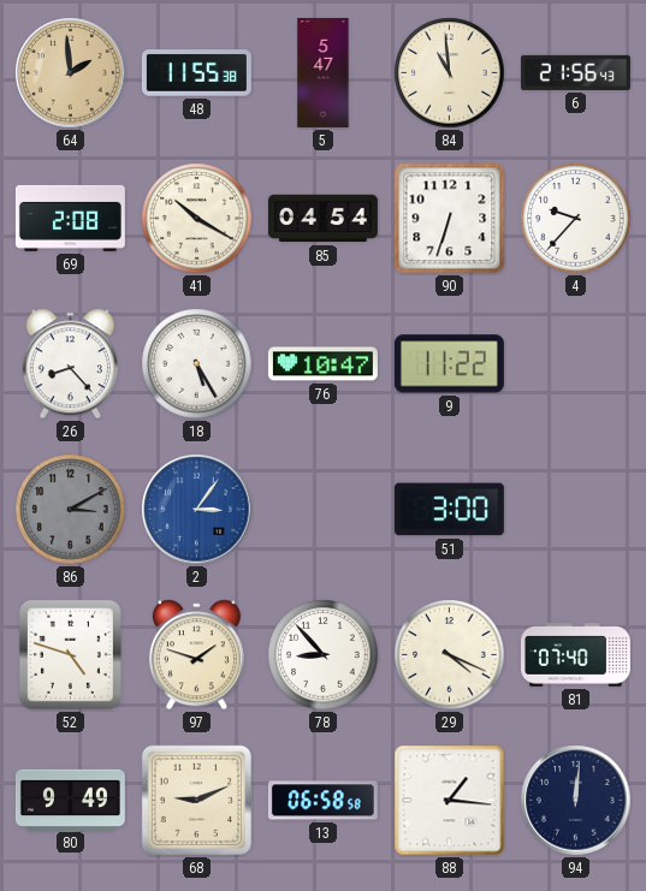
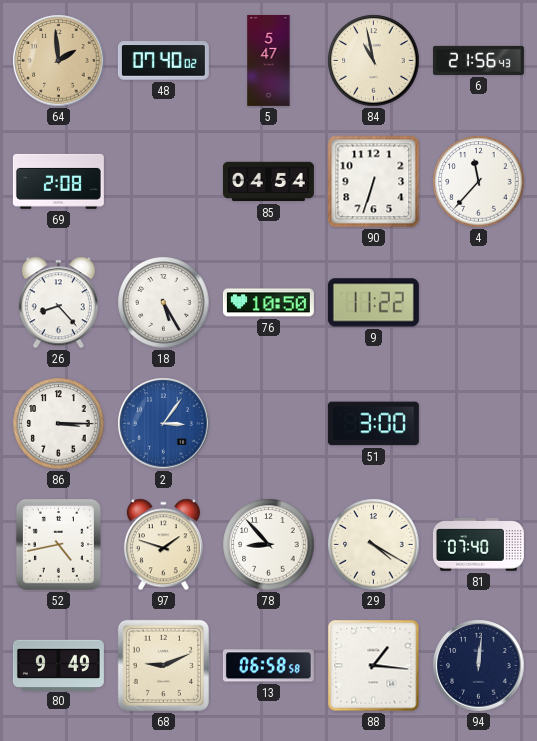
48: 11:55 -> 07:40
84: 10:59 -> 10:58
41: 10:20 -> none
4: 9:37 -> 11:37
76: 10:47 -> 10:50
86: 3:10 -> 3:15
86 dial: grey -> white
52: 4:48 -> 4:43
29: 4:19 -> 4:20
